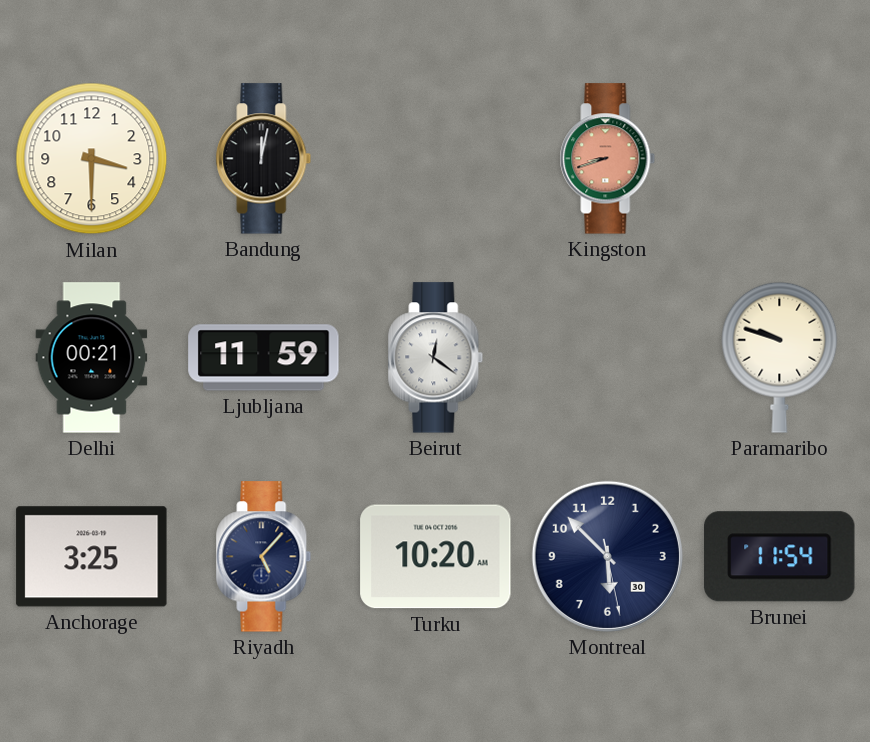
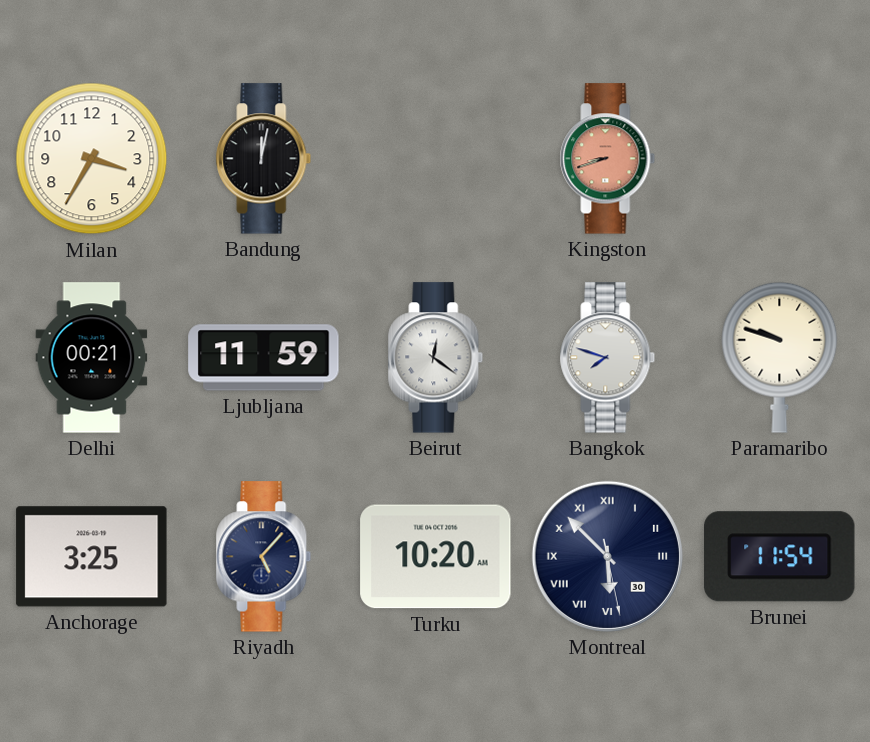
Milan: 3:30 -> 3:35
Bangkok: none -> 7:48
Montreal numerals: Arabic -> Roman
